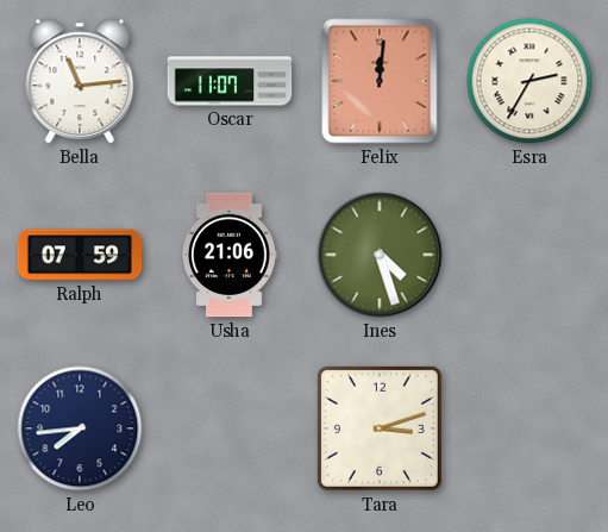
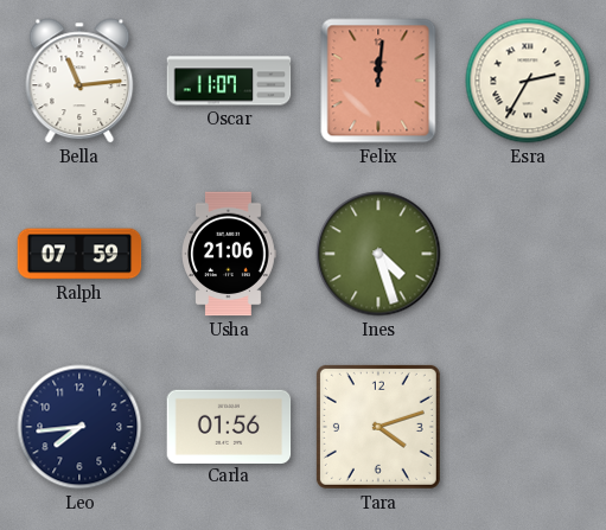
Carla: none -> 01:56
Tara: 3:12 -> 4:12
